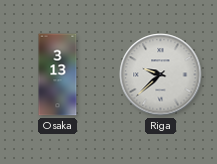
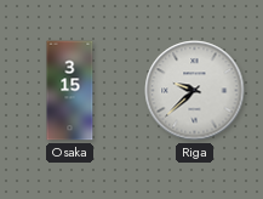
Osaka: 3:13 -> 3:15
